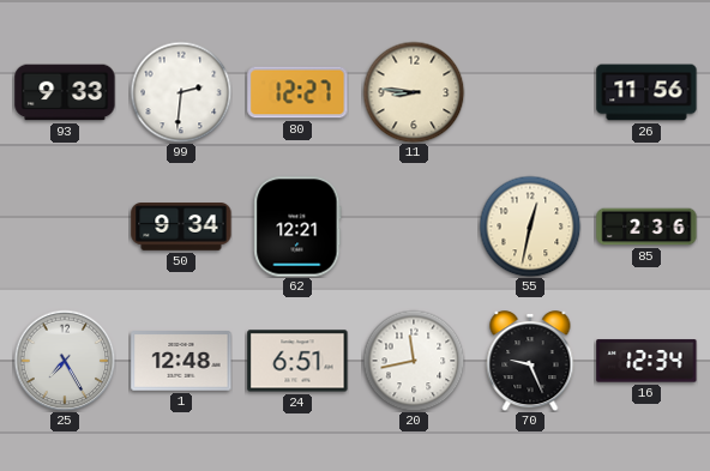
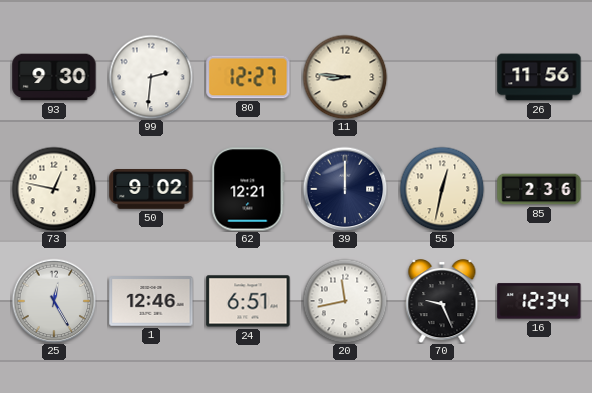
93: 9:33 -> 9:30
73: none -> 12:47
50: 9:34 -> 9:02
39: none -> 12:00
25: 7:25 -> 12:25
1: 12:48 -> 12:46
